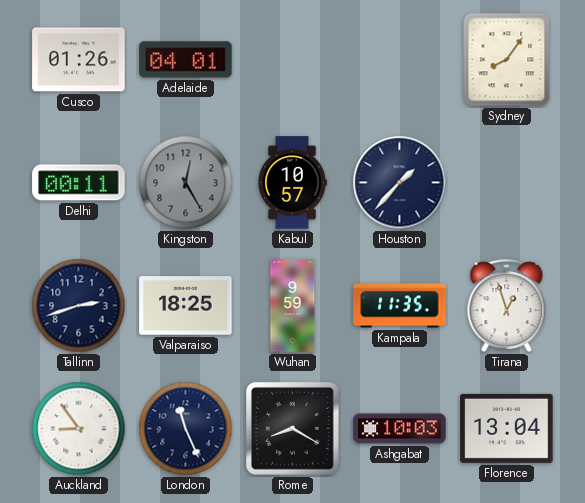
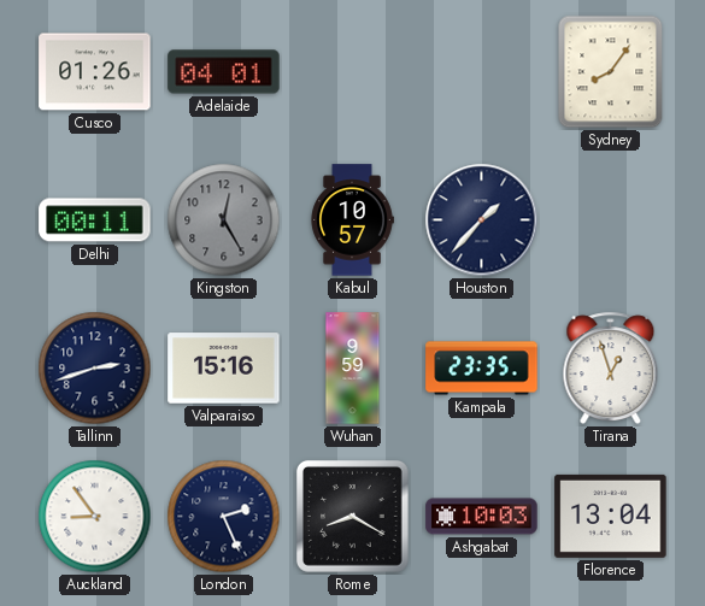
Valparaiso: 18:25 -> 15:16
Kampala: 11:35 -> 23:35
London: 11:26 -> 2:26
